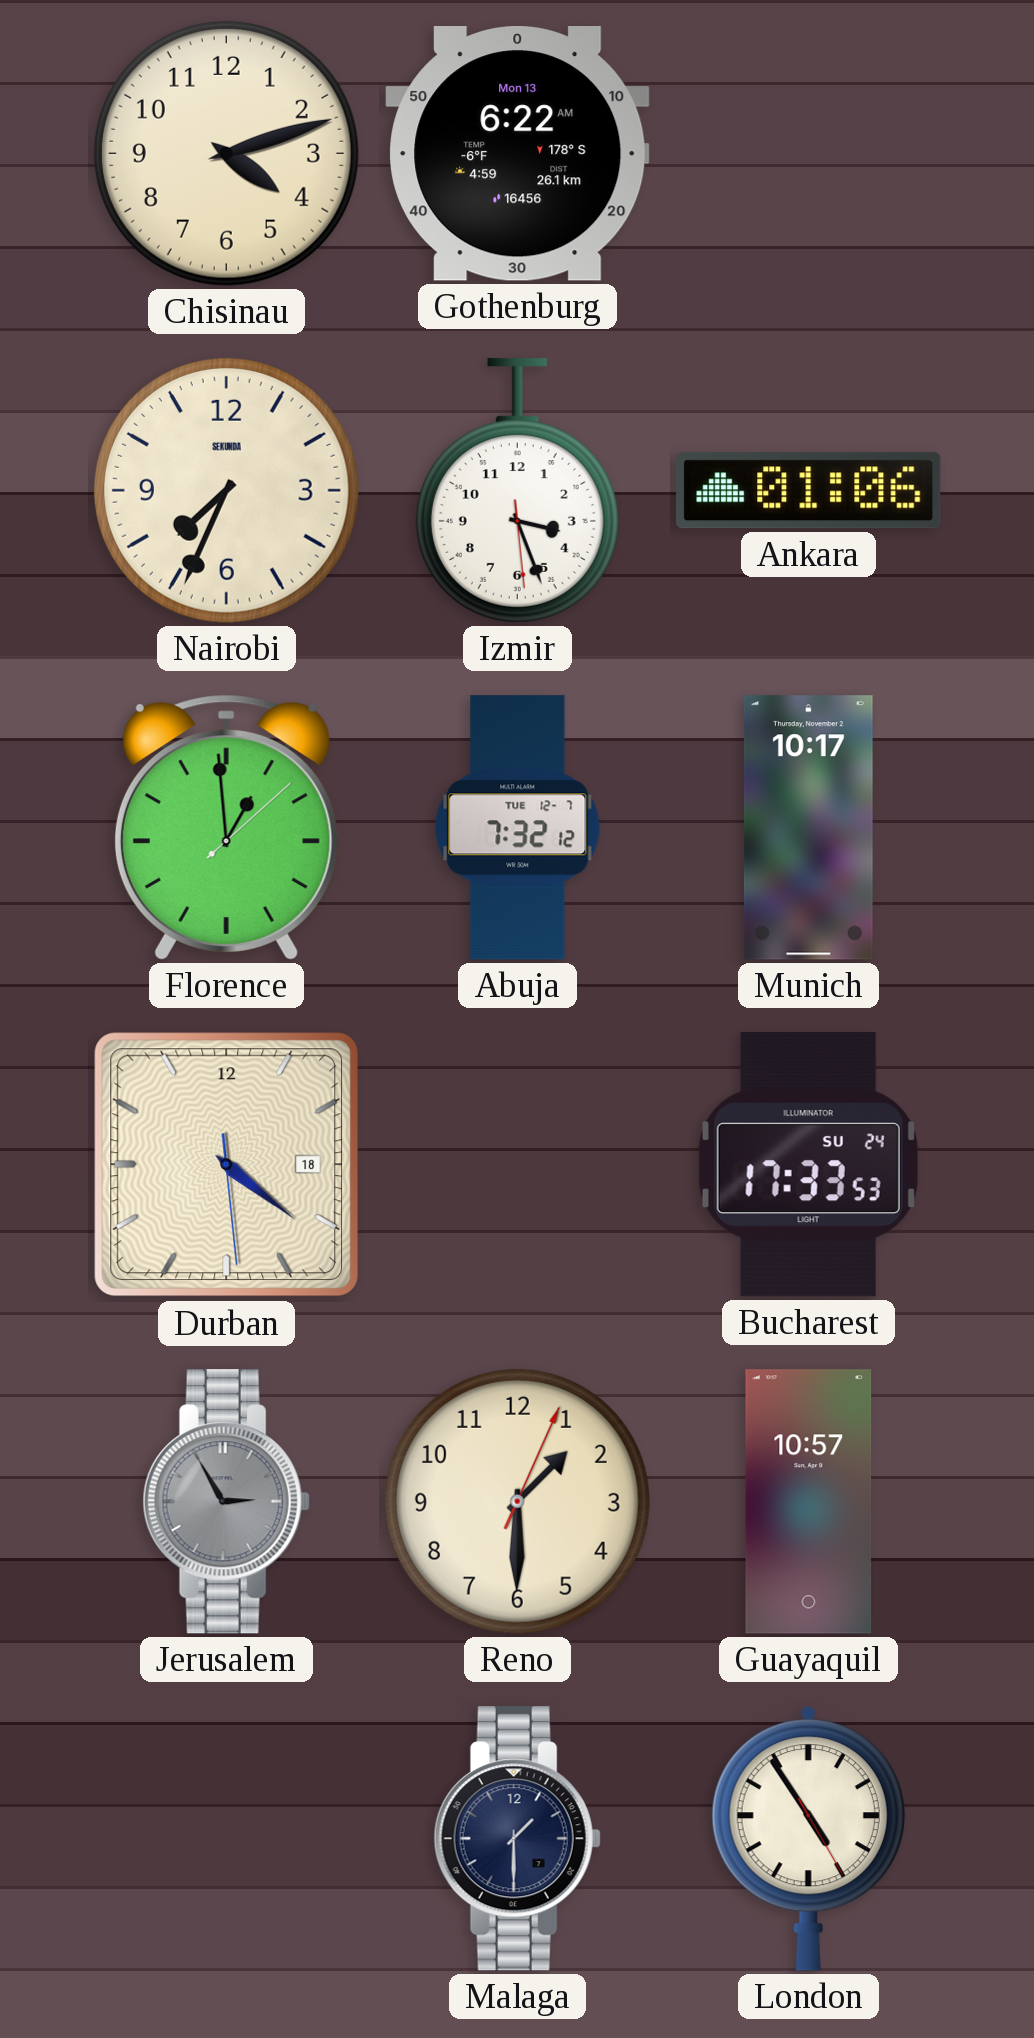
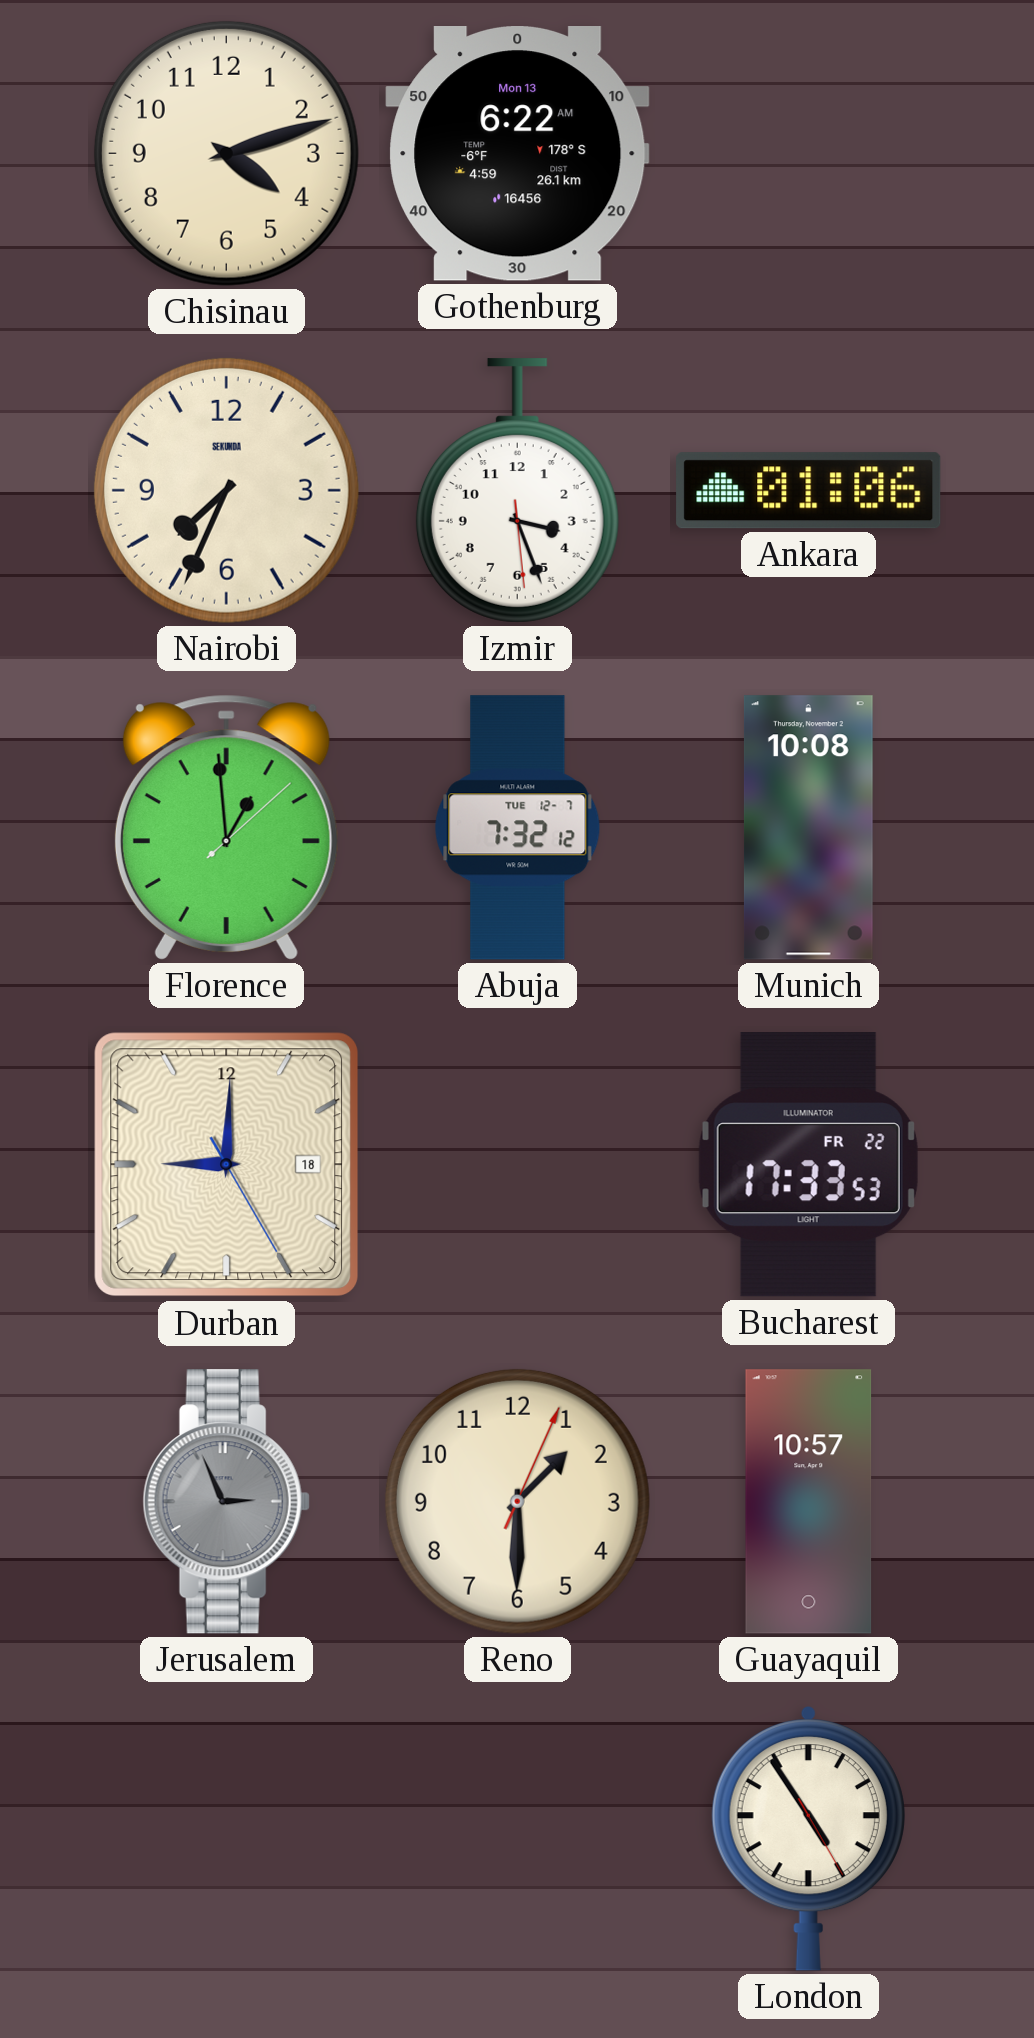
Munich: 10:17 -> 10:08
Durban: 4:21 -> 9:00
Bucharest date: SU 24 -> FR 22
Jerusalem: 2:55 -> 2:56
Malaga: 1:30 -> none
